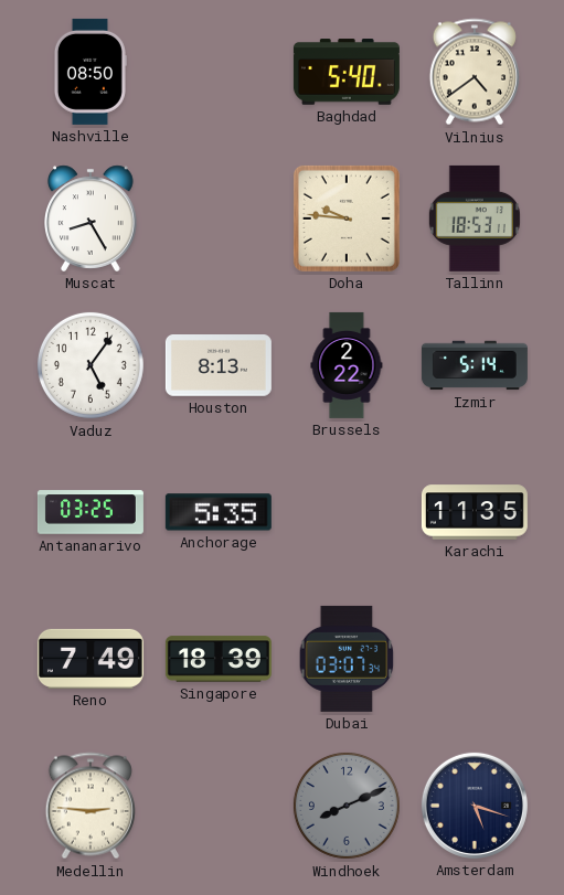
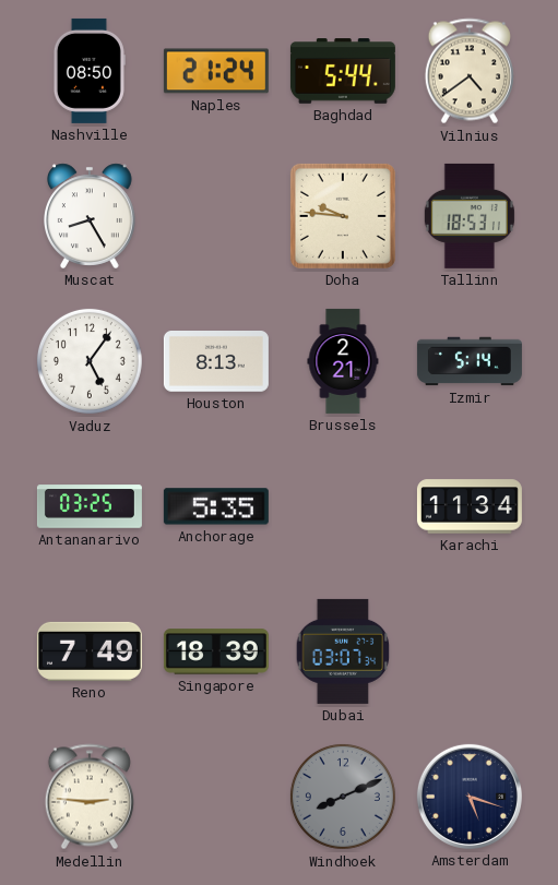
Naples: none -> 21:24
Baghdad: 5:40 -> 5:44
Brussels: 2:22 -> 2:21
Karachi: 11:35 -> 11:34
